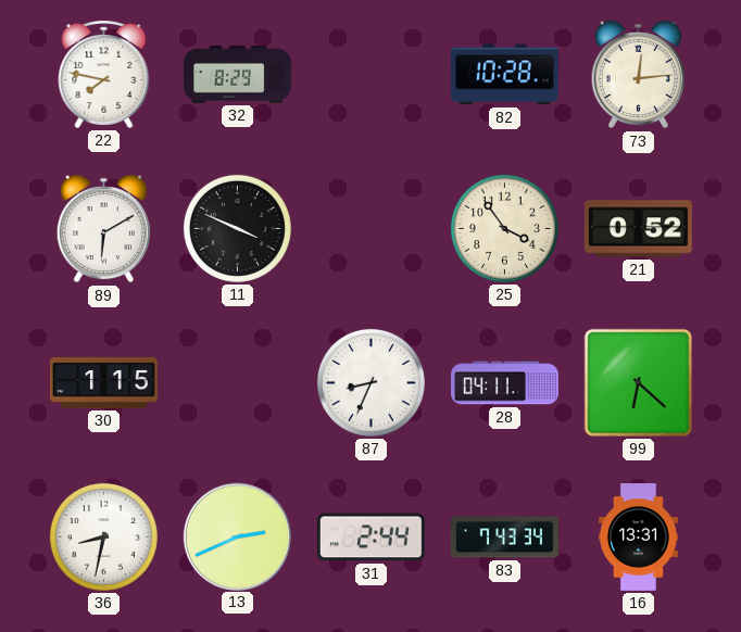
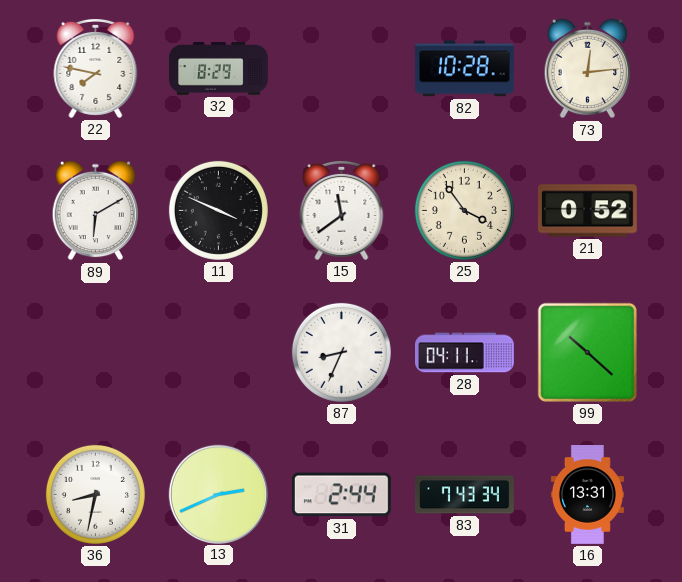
15: none -> 11:39
30: 1:15 -> none
99: 6:22 -> 10:22
